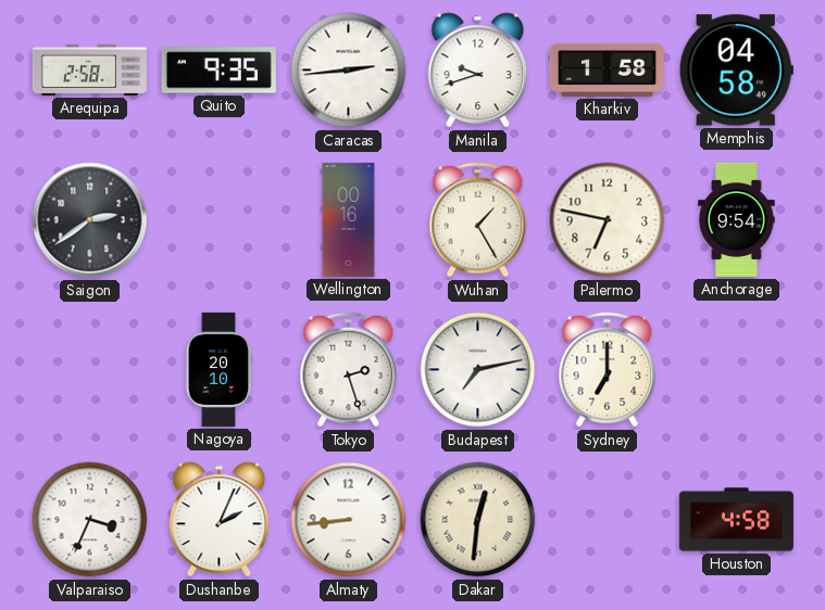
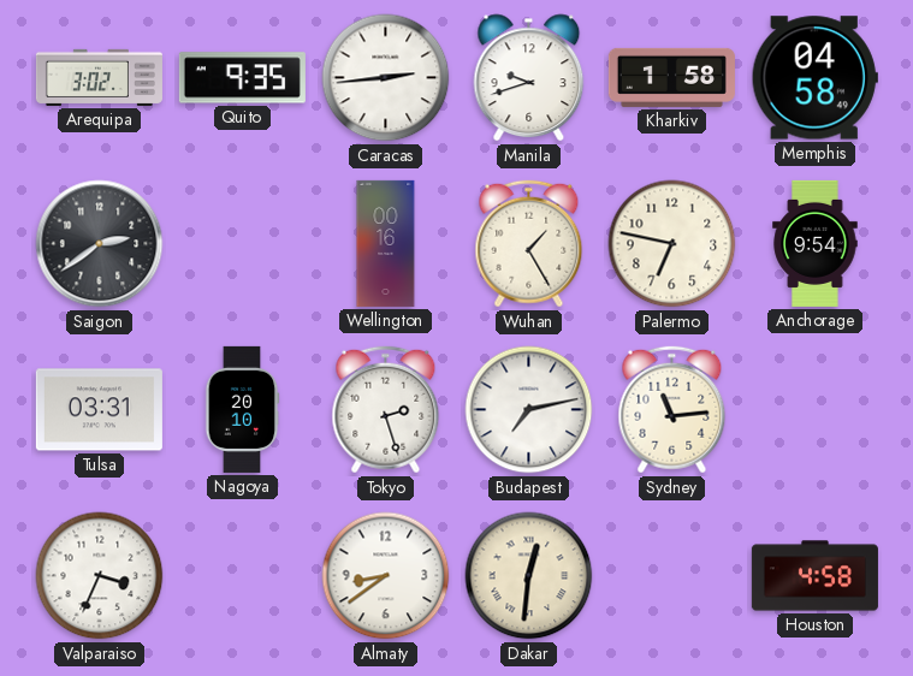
Arequipa: 2:58 -> 3:02
Tulsa: none -> 03:31
Sydney: 7:00 -> 11:14
Dushanbe: 2:04 -> none
Almaty: 8:44 -> 8:39
